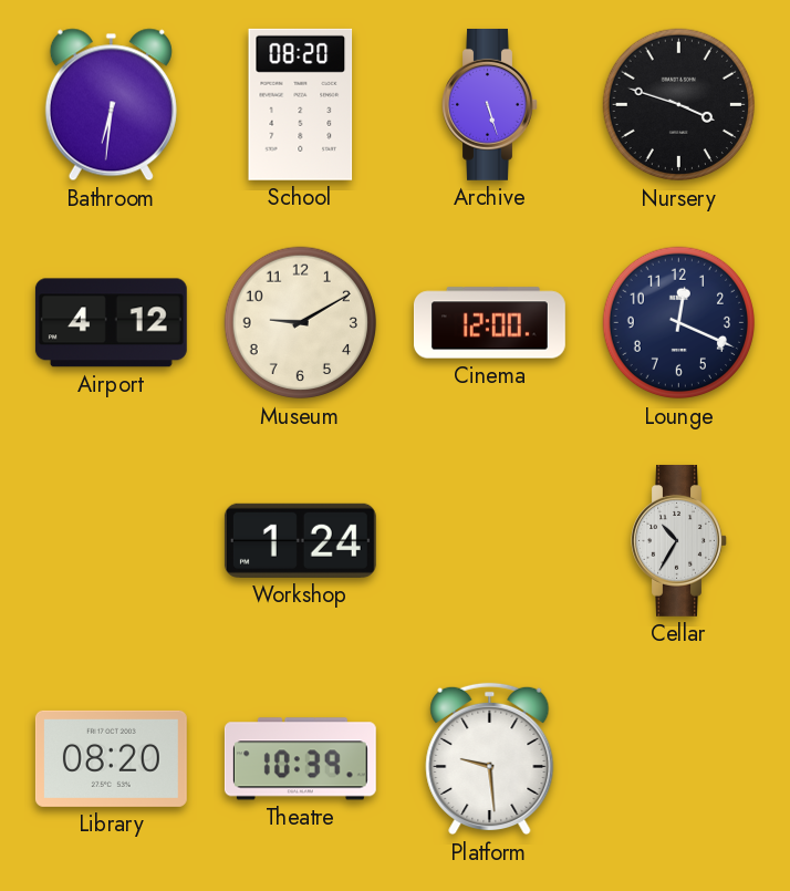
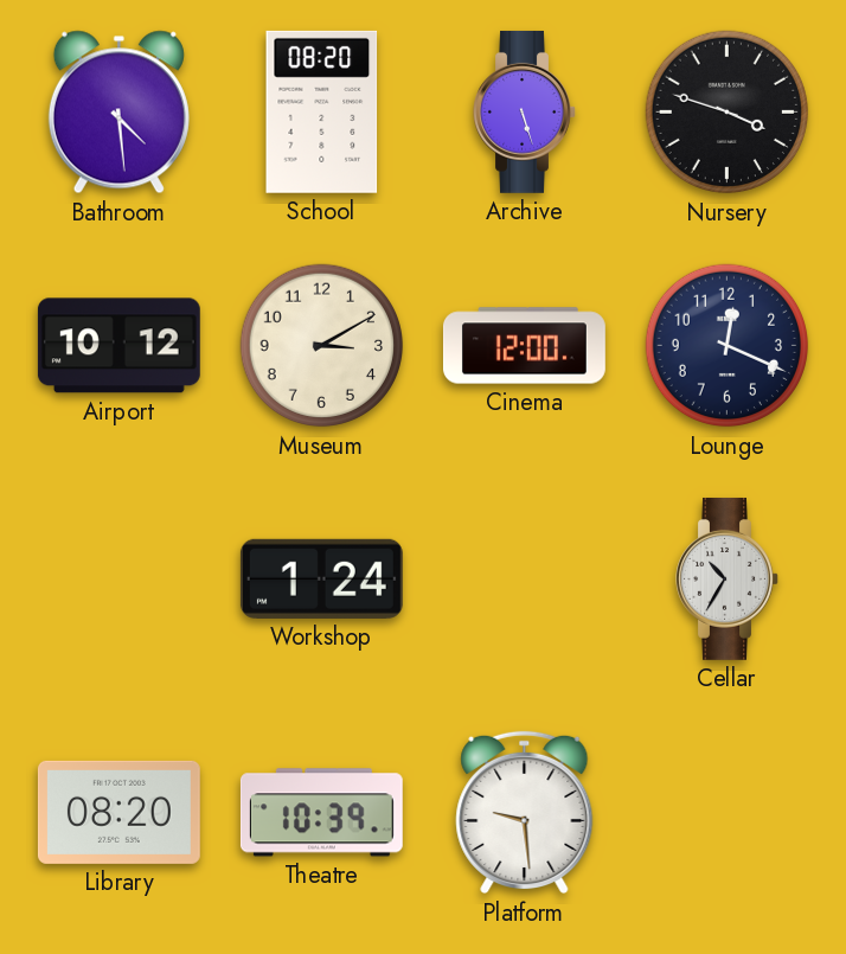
Bathroom: 6:31 -> 4:29
Airport: 4:12 -> 10:12
Museum: 9:10 -> 3:10
